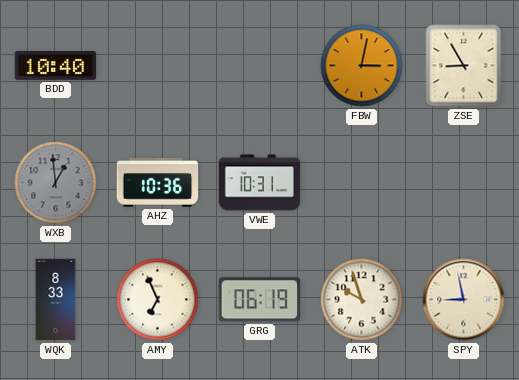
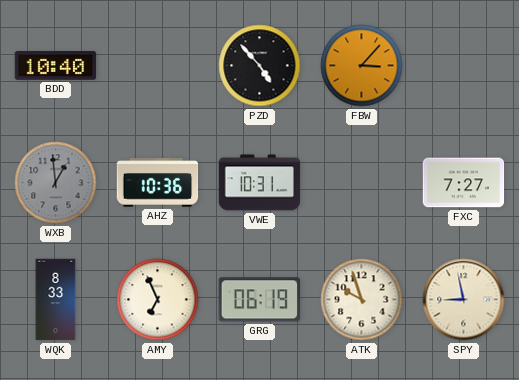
PZD: none -> 4:53
FBW: 3:02 -> 3:07
ZSE: 8:55 -> none
FXC: none -> 7:27
